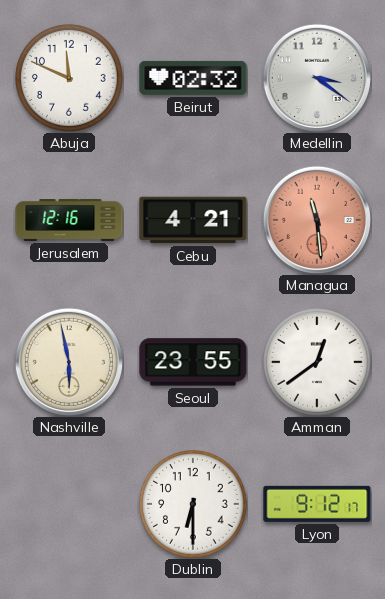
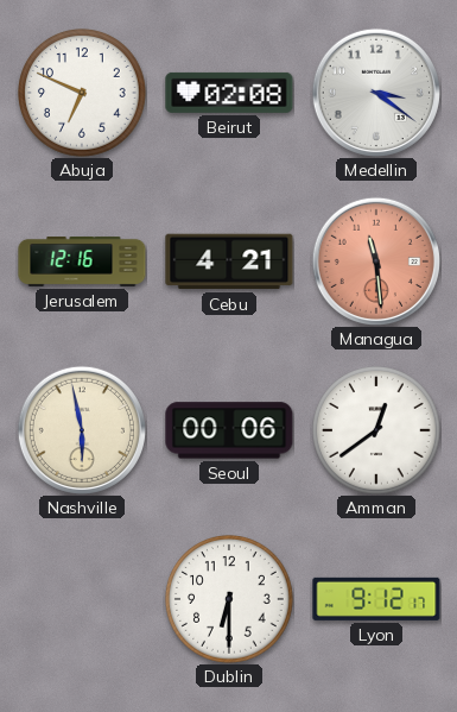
Abuja: 11:49 -> 6:49
Beirut: 02:32 -> 02:08
Seoul: 23:55 -> 00:06
